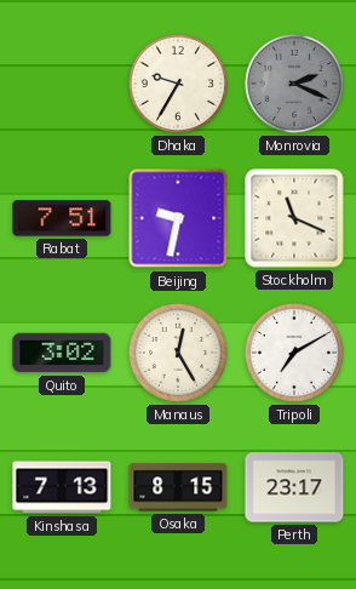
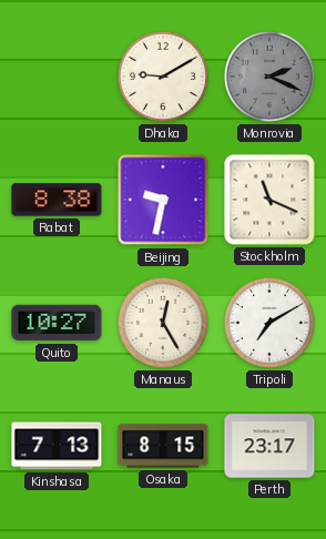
Dhaka: 9:35 -> 9:10
Rabat: 7:51 -> 8:38
Quito: 3:02 -> 10:27
